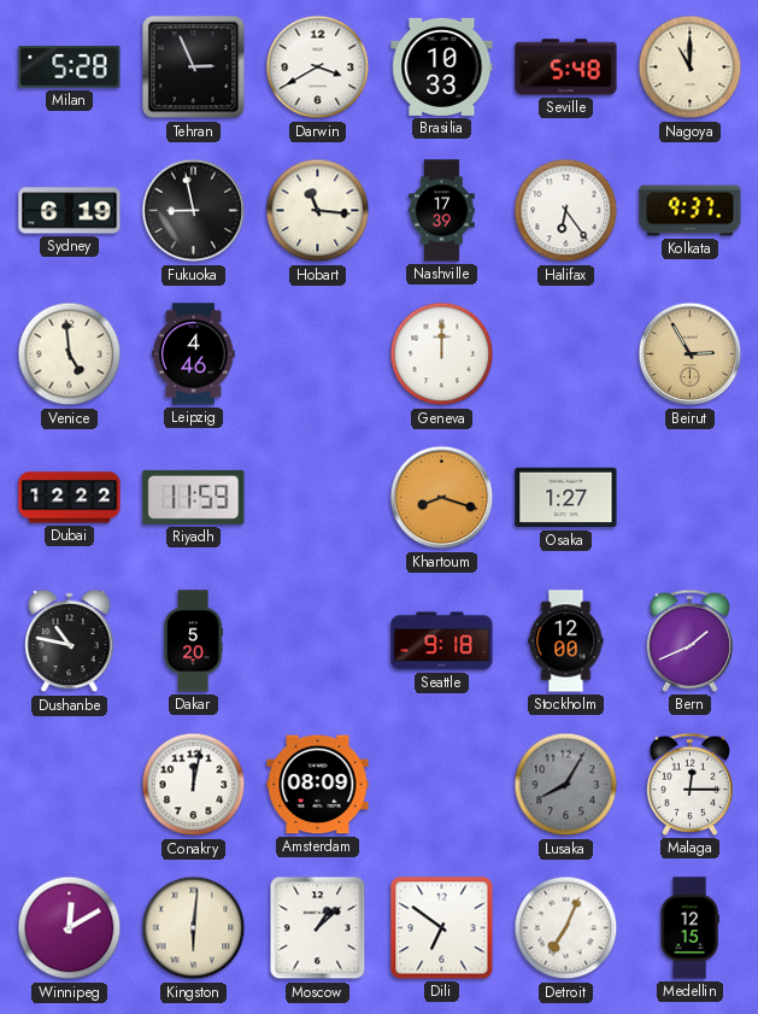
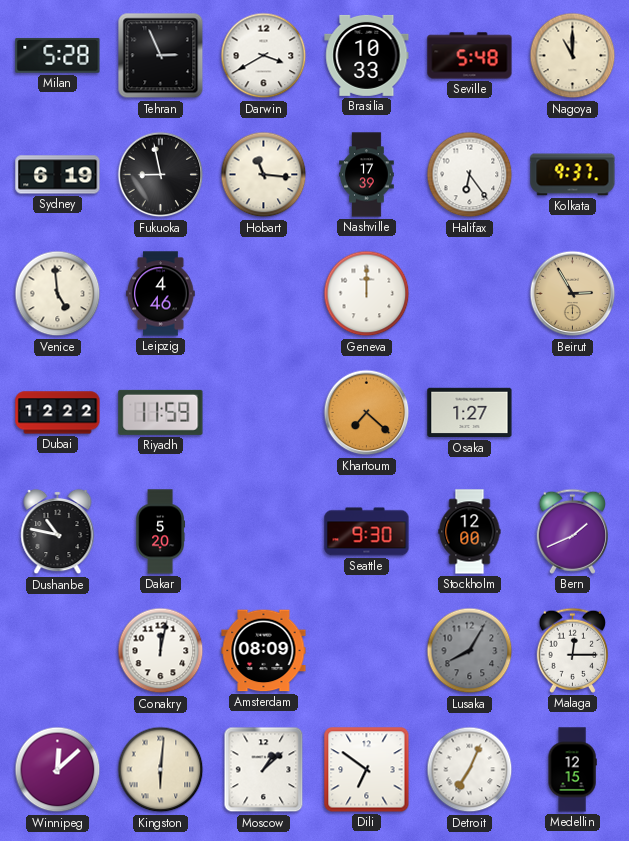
Khartoum: 8:18 -> 7:22
Seattle: 9:18 -> 9:30
Winnipeg: 12:10 -> 12:08
